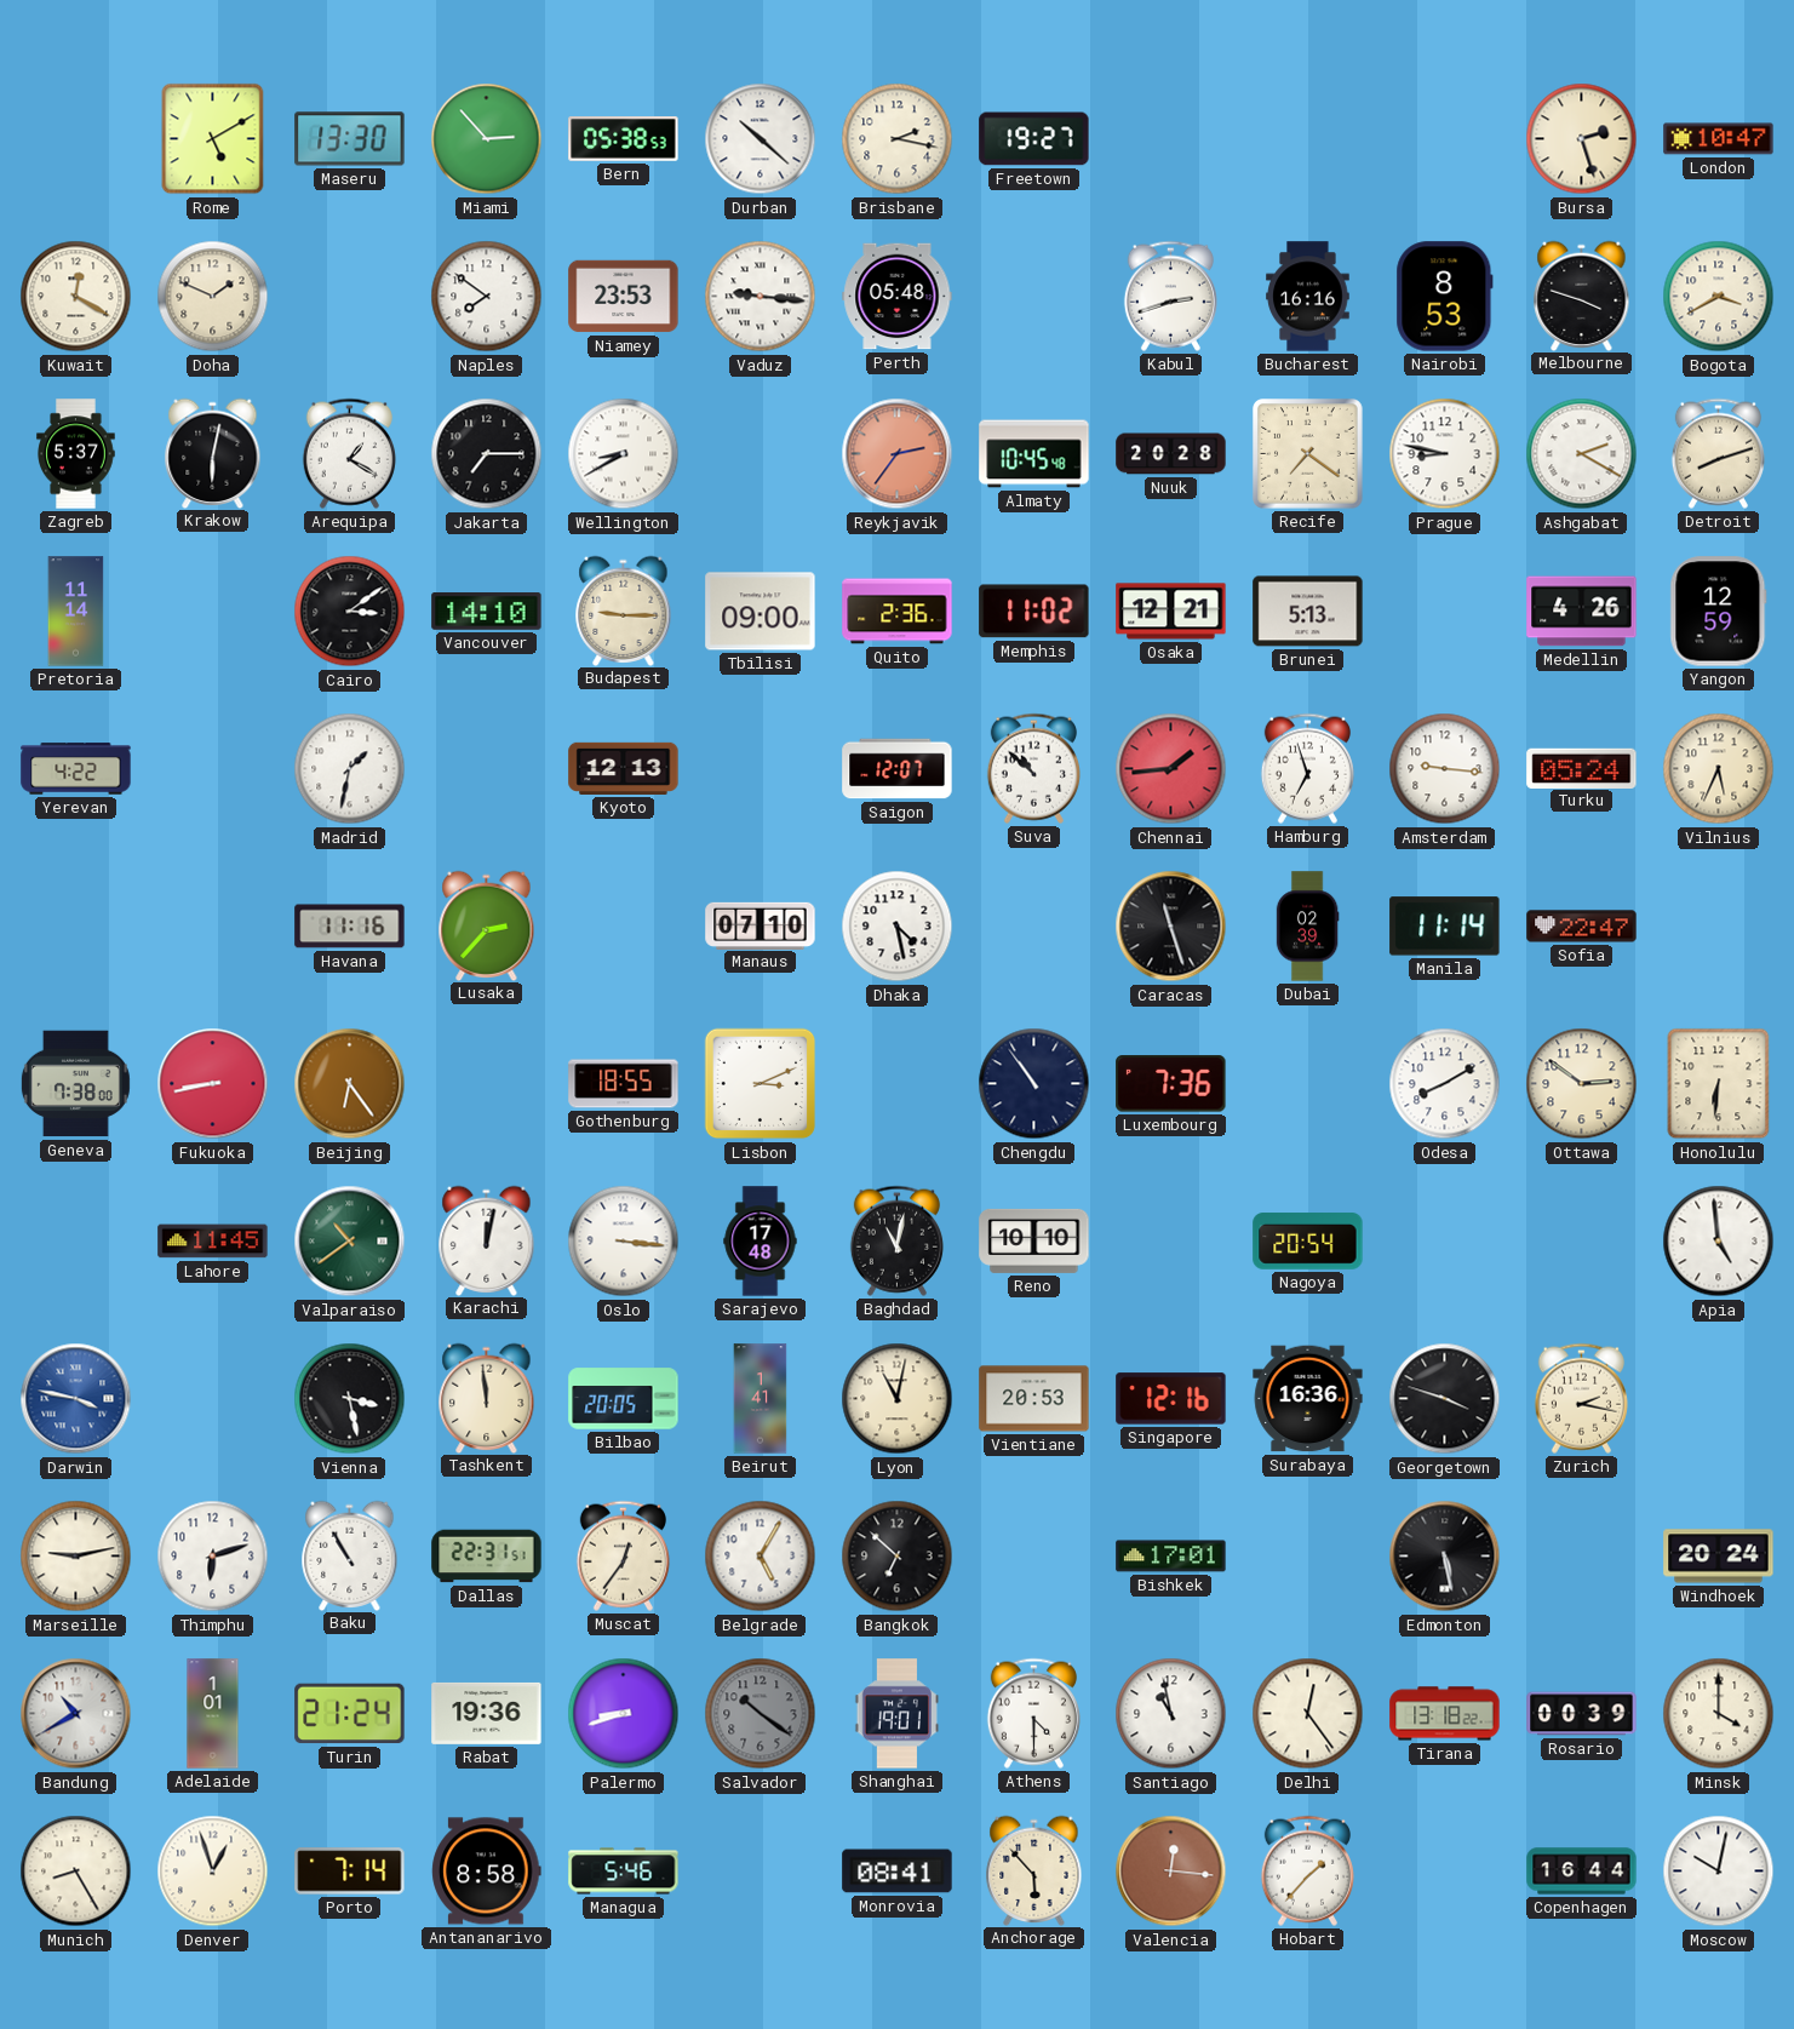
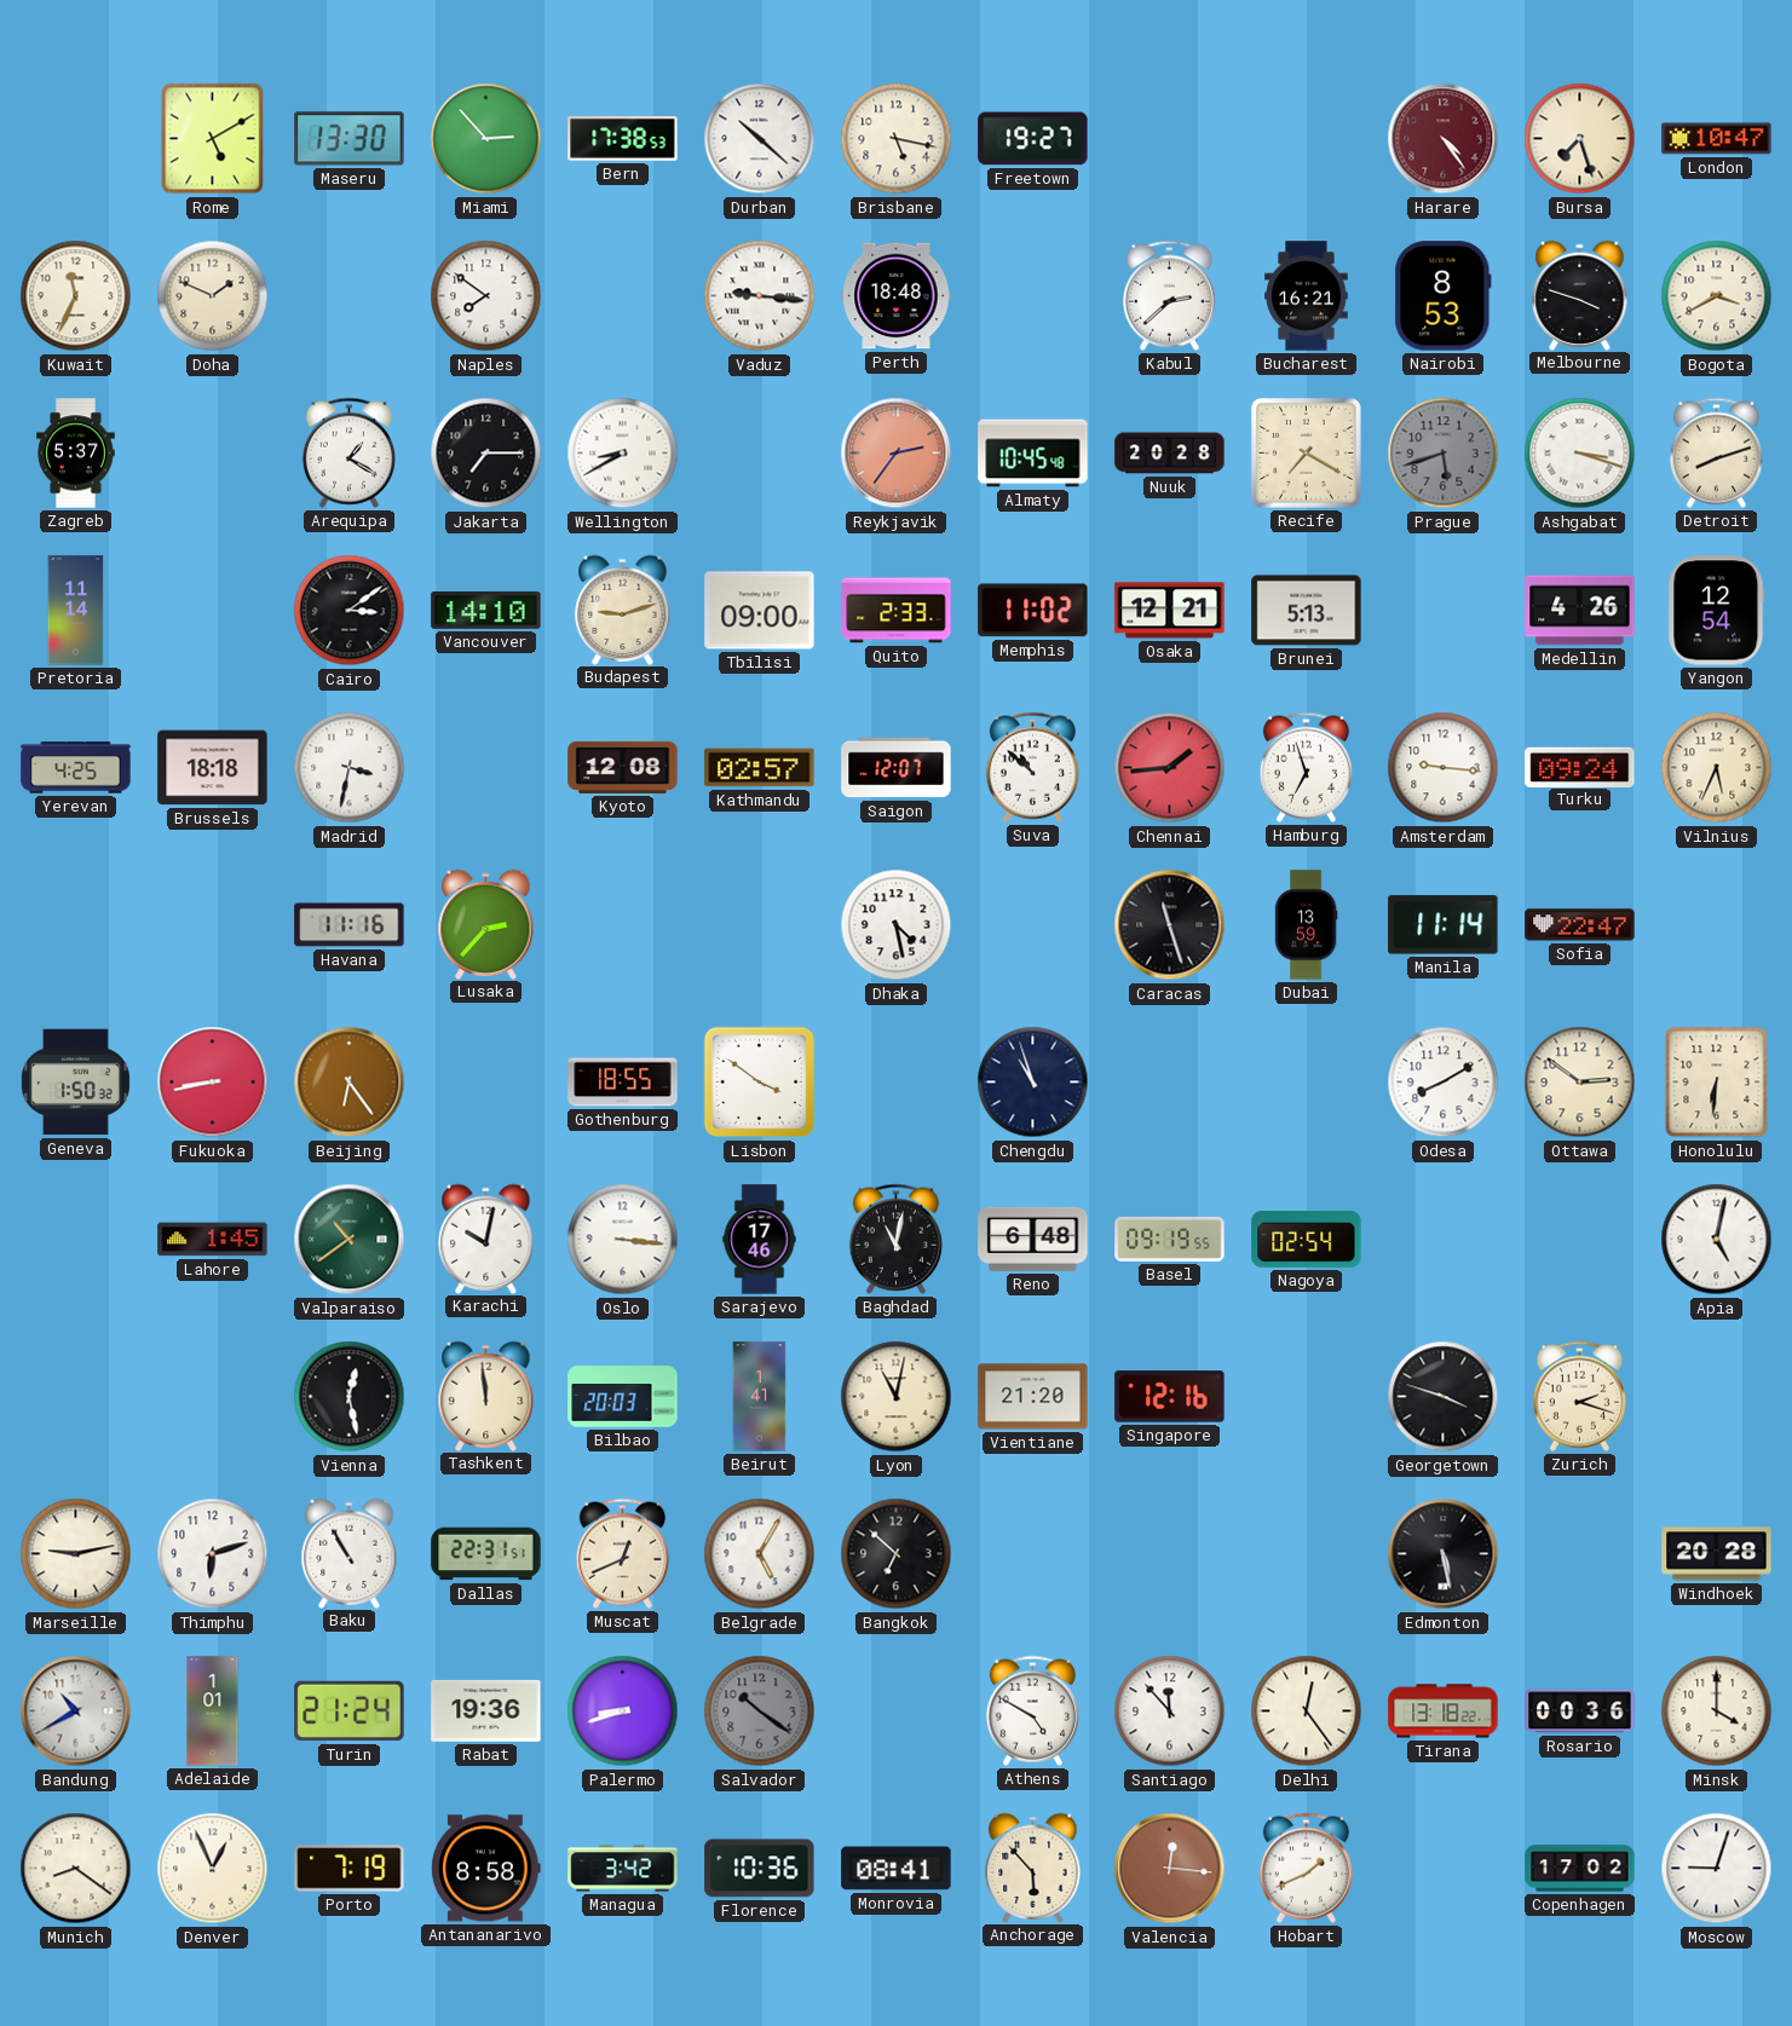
Bern: 05:38 -> 17:38
Brisbane: 2:17 -> 5:17
Harare: none -> 4:24
Bursa: 2:27 -> 7:27
Kuwait: 12:20 -> 11:34
Niamey: 23:53 -> none
Perth: 05:48 -> 18:48
Kabul: 2:42 -> 2:38
Bucharest: 16:16 -> 16:21
Krakow: 6:02 -> none
Recife: 7:21 -> 7:20
Prague: 8:47 -> 5:42
Prague dial: white -> grey
Ashgabat: 2:20 -> 3:18
Budapest: 9:15 -> 9:12
Quito: 2:36 -> 2:33
Yangon: 12:59 -> 12:54
Yerevan: 4:22 -> 4:25
Brussels: none -> 18:18
Madrid: 1:32 -> 3:32
Kyoto: 12:13 -> 12:08
Kathmandu: none -> 02:57
Turku: 05:24 -> 09:24
Manaus: 07:10 -> none
Dubai: 02:39 -> 13:59
Geneva: 7:38 -> 1:50
Lisbon: 3:11 -> 3:51
Chengdu: 10:54 -> 10:57
Luxembourg: 7:36 -> none
Lahore: 11:45 -> 1:45
Karachi: 12:02 -> 10:02
Sarajevo: 17:48 -> 17:46
Reno: 10:10 -> 6:48
Basel: none -> 09:19
Nagoya: 20:54 -> 02:54
Apia: 4:59 -> 5:02
Darwin: 3:47 -> none
Vienna: 3:28 -> 12:28
Bilbao: 20:05 -> 20:03
Vientiane: 20:53 -> 21:20
Surabaya: 16:36 -> none
Zurich: 2:17 -> 2:18
Muscat: 12:36 -> 12:41
Bishkek: 17:01 -> none
Windhoek: 20:24 -> 20:28
Shanghai: 19:01 -> none
Athens: 4:30 -> 4:50
Santiago: 10:58 -> 11:53
Rosario: 00:39 -> 00:36
Munich: 8:25 -> 8:21
Denver: 12:57 -> 12:56
Porto: 7:14 -> 7:19
Managua: 5:46 -> 3:42
Florence: none -> 10:36
Hobart: 1:37 -> 1:41
Copenhagen: 16:44 -> 17:02
Moscow: 10:02 -> 9:03
